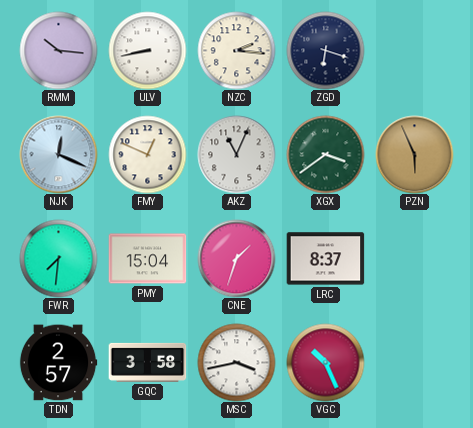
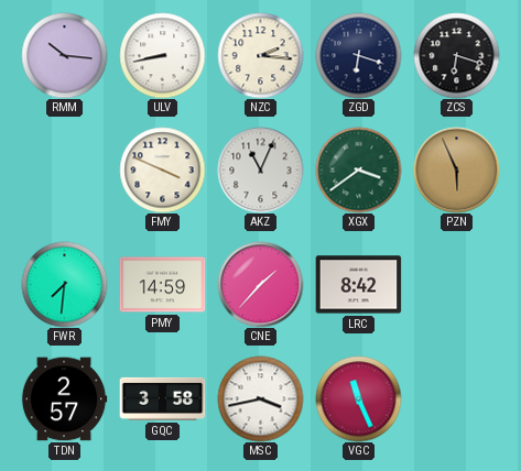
ZCS: none -> 6:18
NJK: 12:19 -> none
FMY: 12:49 -> 3:49
PMY: 15:04 -> 14:59
CNE: 1:33 -> 1:37
LRC: 8:37 -> 8:42
VGC: 10:26 -> 11:26
